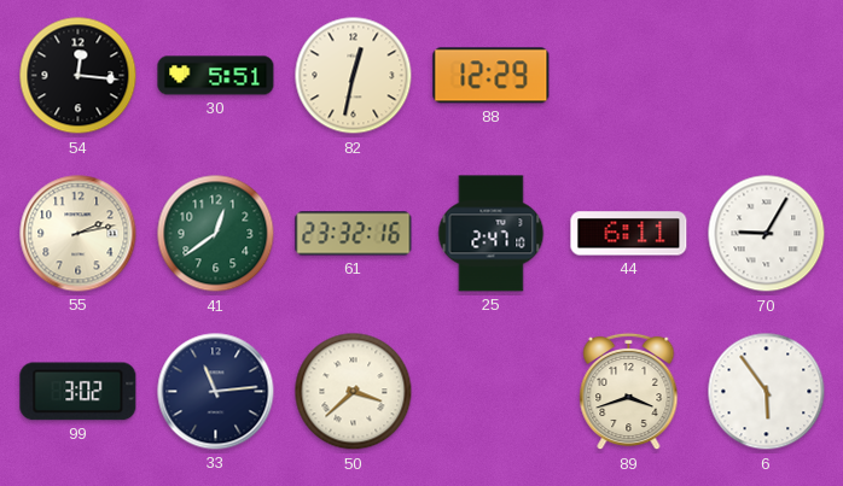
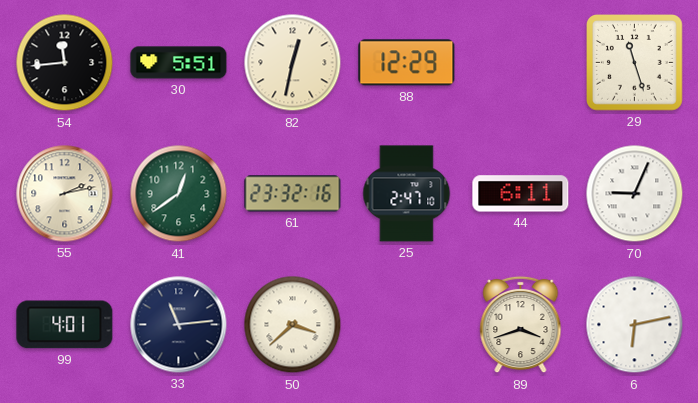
54: 12:16 -> 11:44
29: none -> 11:27
70: 9:05 -> 9:04
99: 3:02 -> 4:01
6: 5:54 -> 6:13
